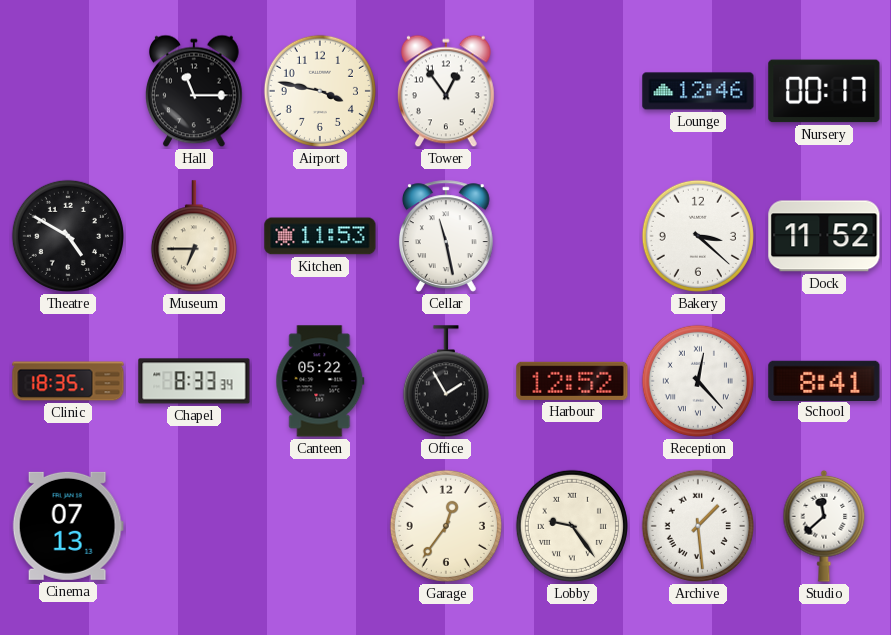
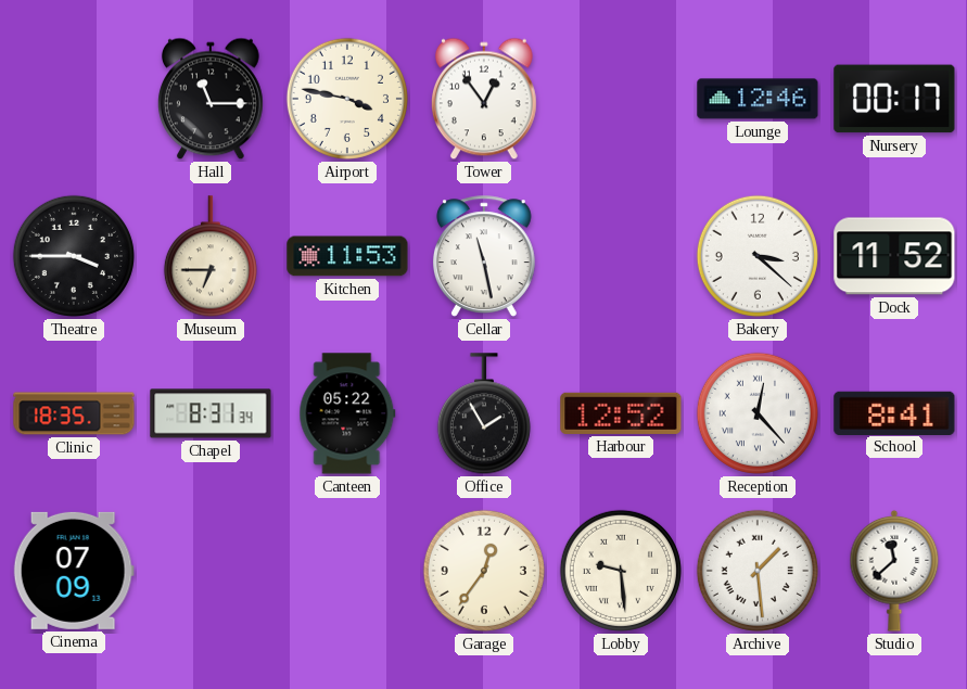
Theatre: 4:50 -> 3:45
Chapel: 8:33 -> 8:31
Cinema: 07:13 -> 07:09
Lobby: 9:24 -> 9:29
